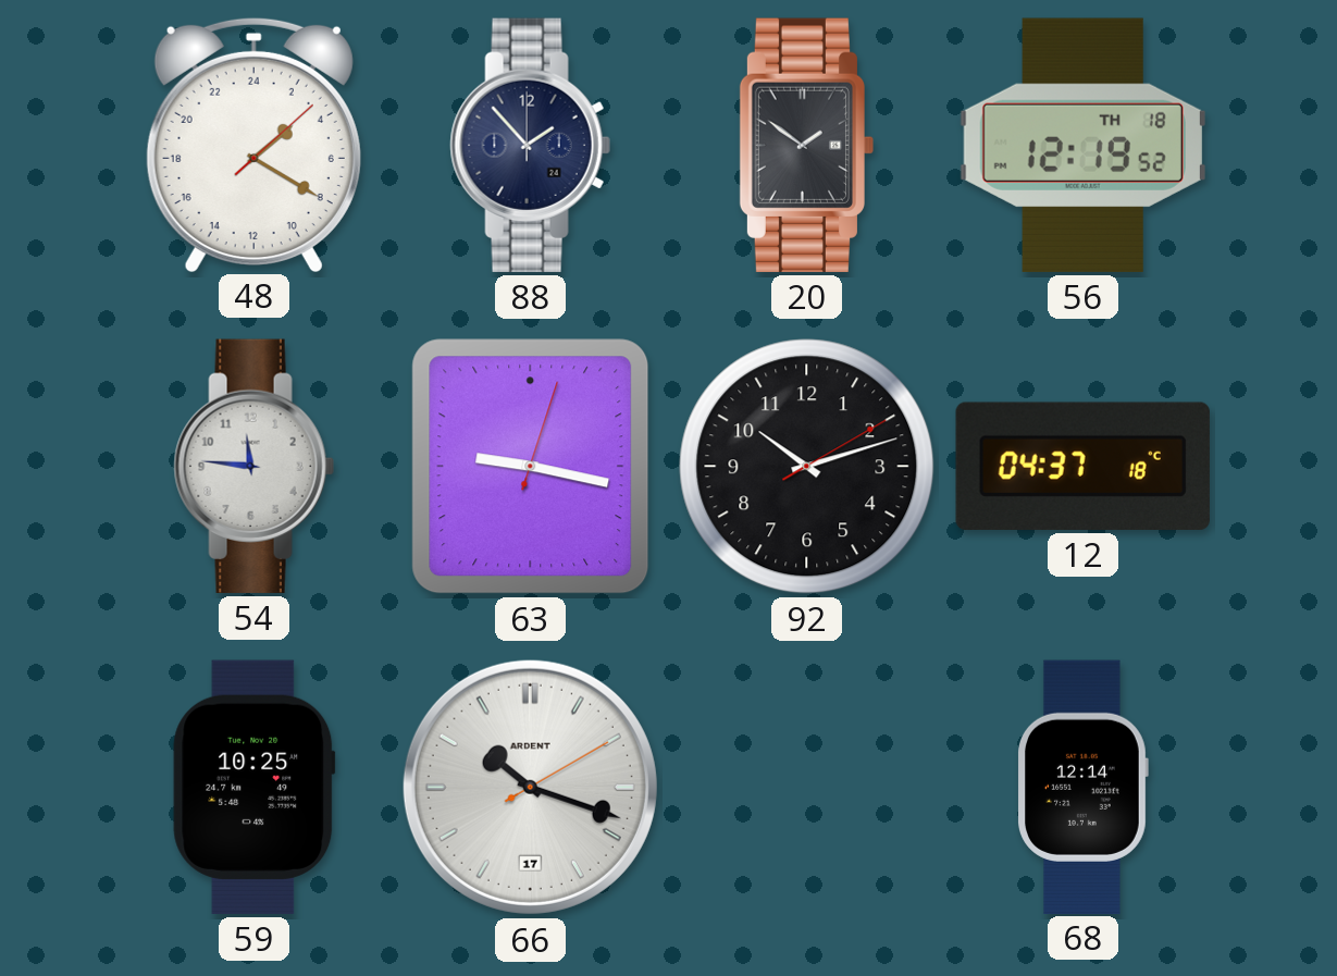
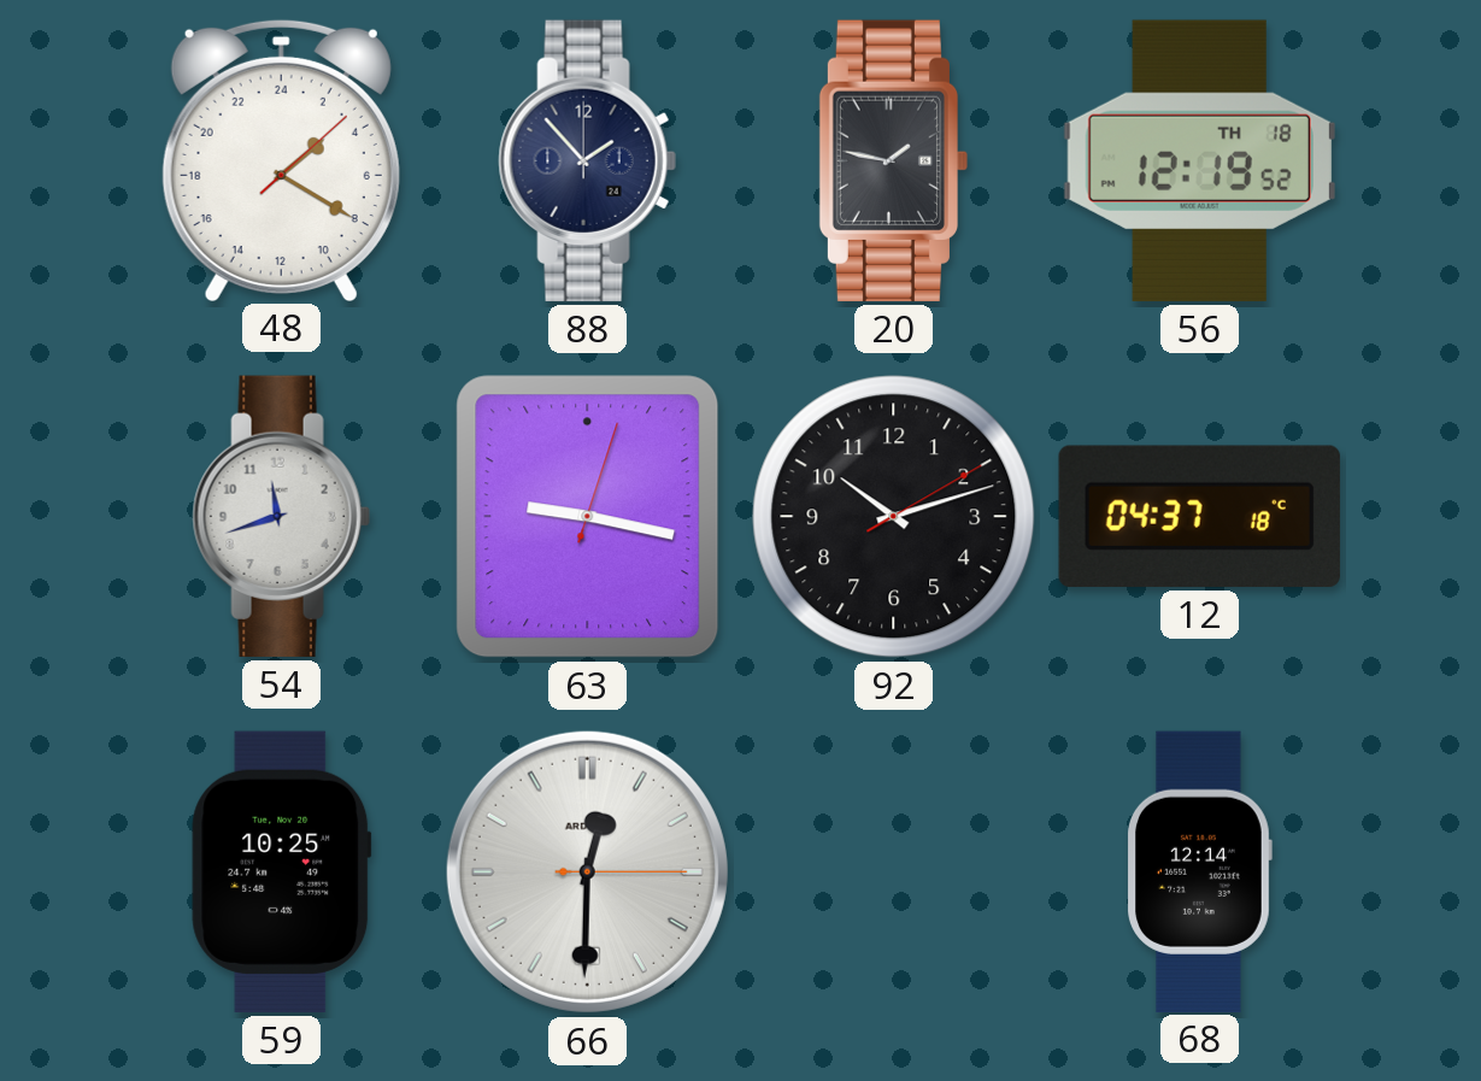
20: 1:51 -> 1:47
54: 11:46 -> 11:42
66: 10:18 -> 12:30
